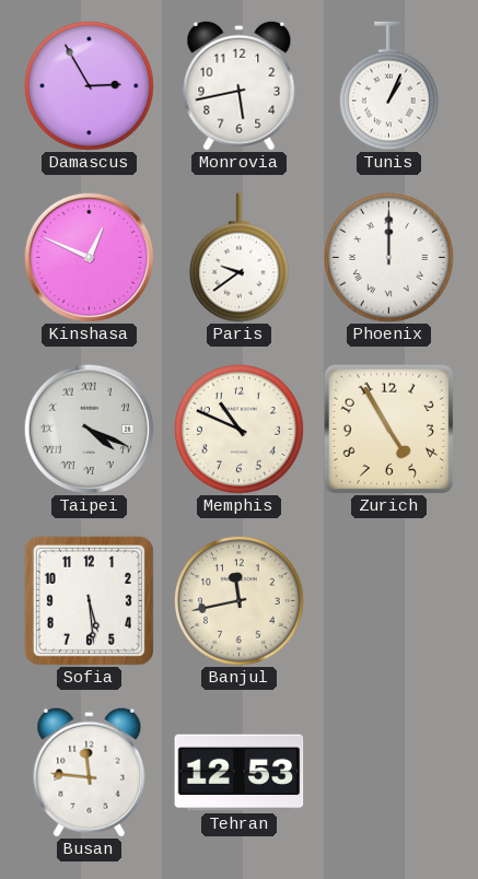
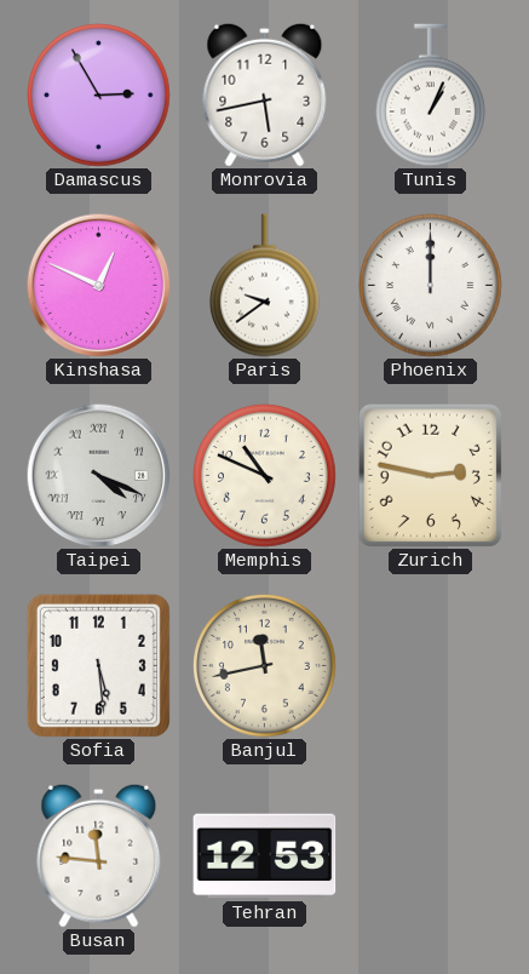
Zurich: 4:55 -> 2:47
